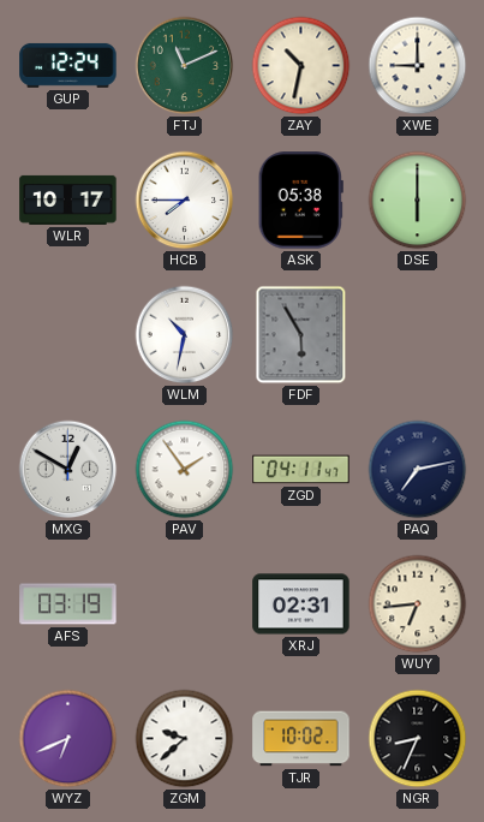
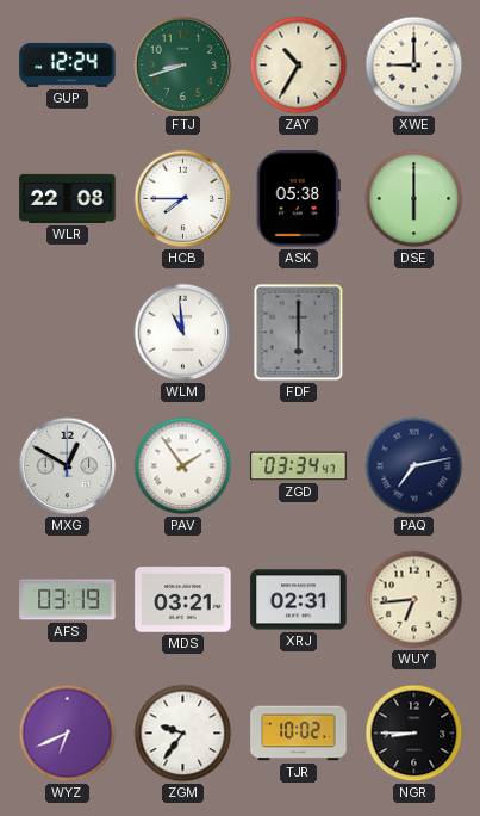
FTJ: 11:11 -> 8:42
ZAY: 10:32 -> 10:35
WLR: 10:17 -> 22:08
WLM: 10:32 -> 10:59
FDF: 5:55 -> 6:00
ZGD: 04:11 -> 03:34
MDS: none -> 03:21
ZGM: 9:38 -> 9:36
NGR: 8:34 -> 8:45
